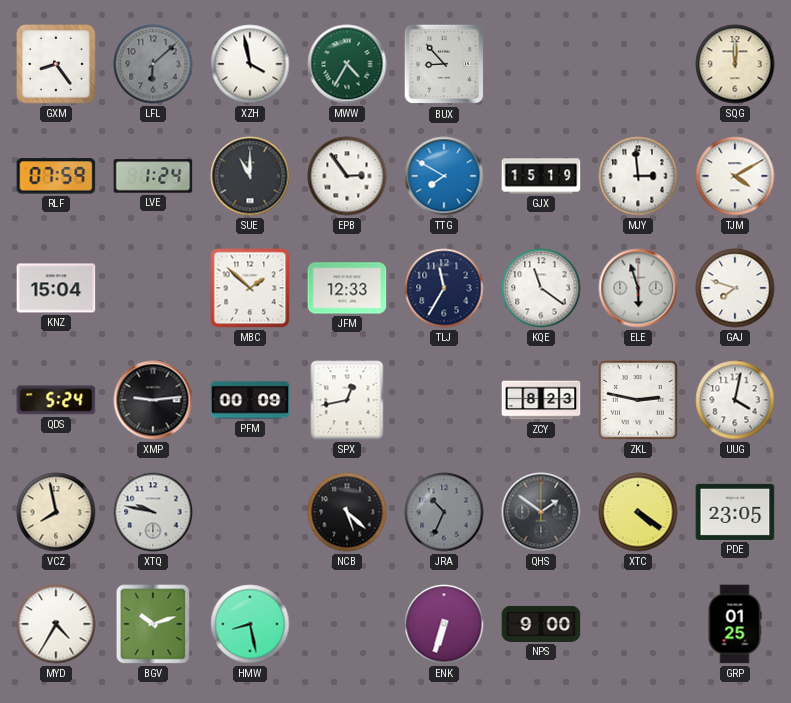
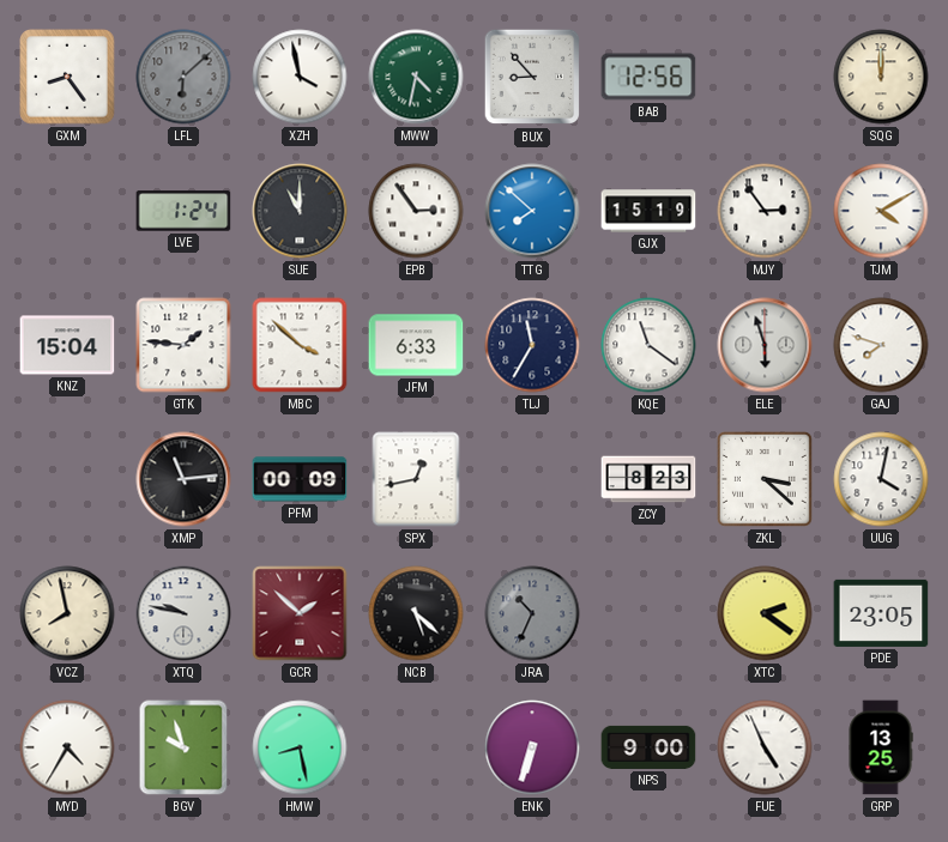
MWW: 4:35 -> 4:32
BAB: none -> 12:56
RLF: 07:59 -> none
TTG: 7:50 -> 7:52
MJY: 2:59 -> 2:54
GTK: none -> 1:46
MBC: 1:52 -> 3:52
JFM: 12:33 -> 6:33
QDS: 5:24 -> none
XMP: 9:14 -> 11:14
ZKL: 2:47 -> 3:22
GCR: none -> 1:52
QHS: 1:51 -> none
XTC: 4:21 -> 2:21
BGV: 10:12 -> 9:57
FUE: none -> 4:56
GRP: 01:25 -> 13:25
